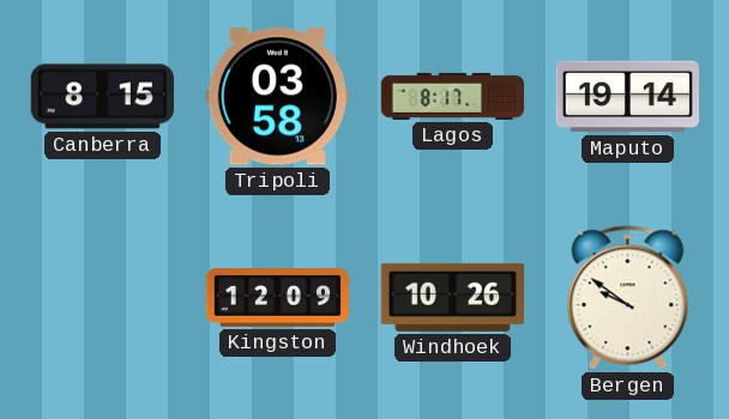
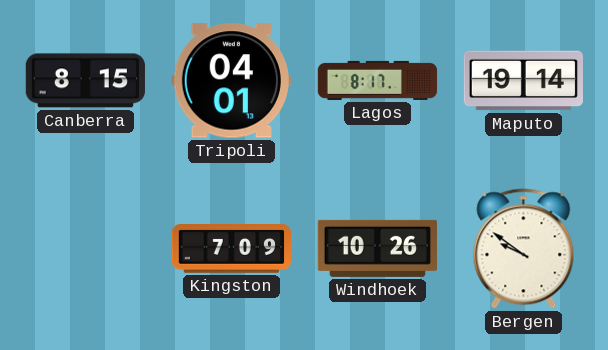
Tripoli: 03:58 -> 04:01
Kingston: 12:09 -> 7:09
